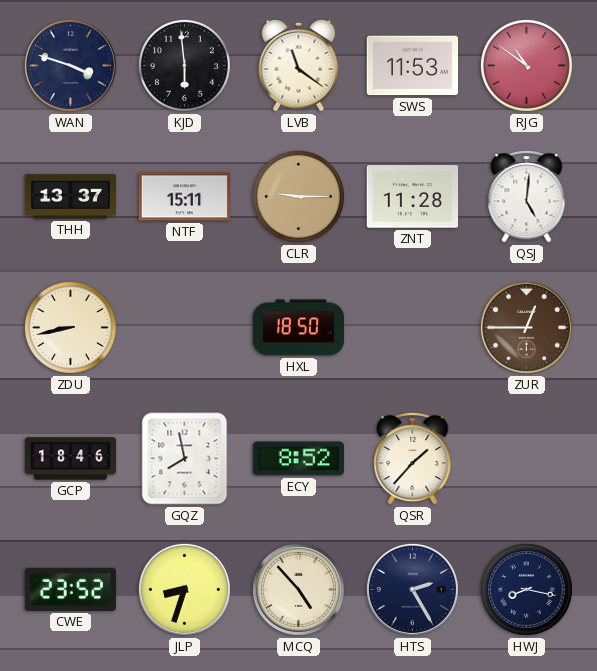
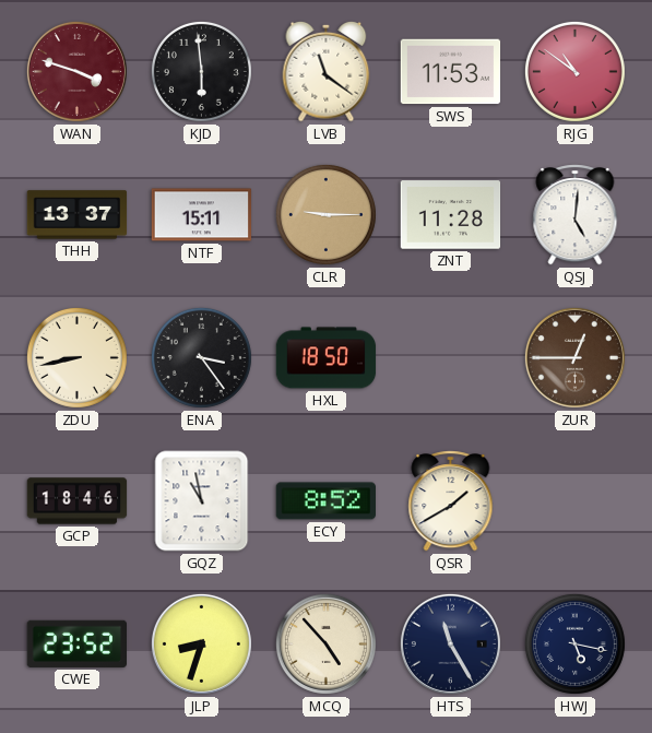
WAN dial: navy -> burgundy
ENA: none -> 3:24
GQZ: 7:58 -> 10:58
QSR: 1:37 -> 1:40
HTS: 2:25 -> 11:25
HWJ: 8:17 -> 5:17
